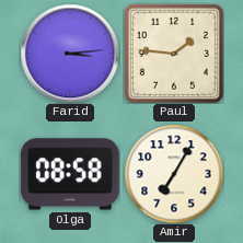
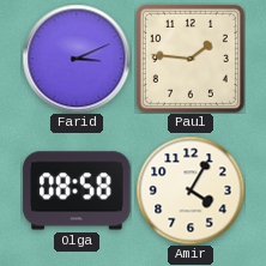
Farid: 3:14 -> 3:11
Amir: 7:05 -> 4:05
